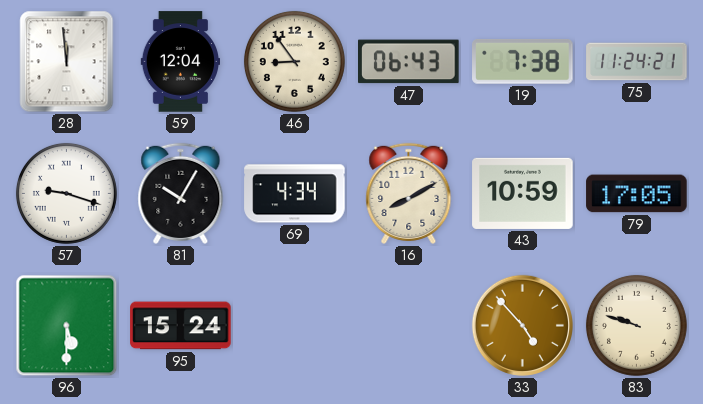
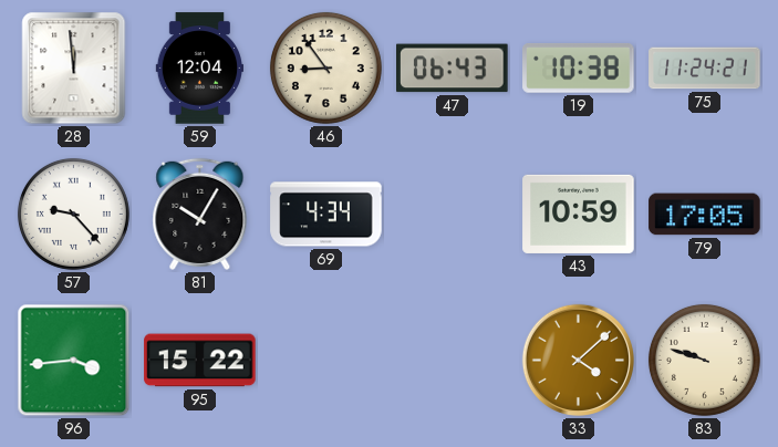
19: 7:38 -> 10:38
57: 9:18 -> 9:23
16: 8:10 -> none
96: 5:30 -> 3:44
95: 15:24 -> 15:22
33: 4:53 -> 4:08
